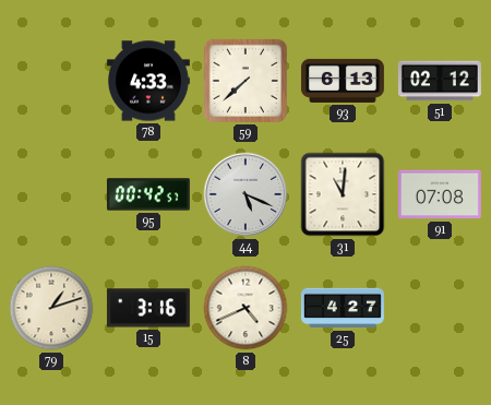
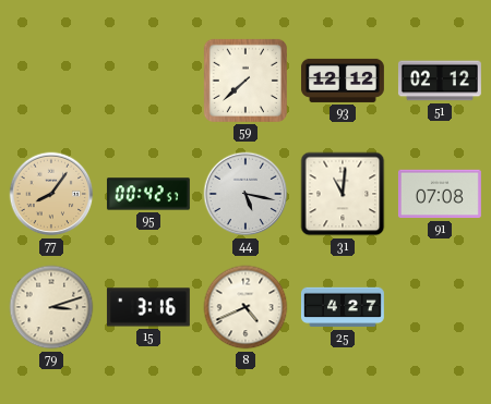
78: 4:33 -> none
93: 6:13 -> 12:12
77: none -> 8:06
44: 5:19 -> 5:17
79: 1:12 -> 3:12
